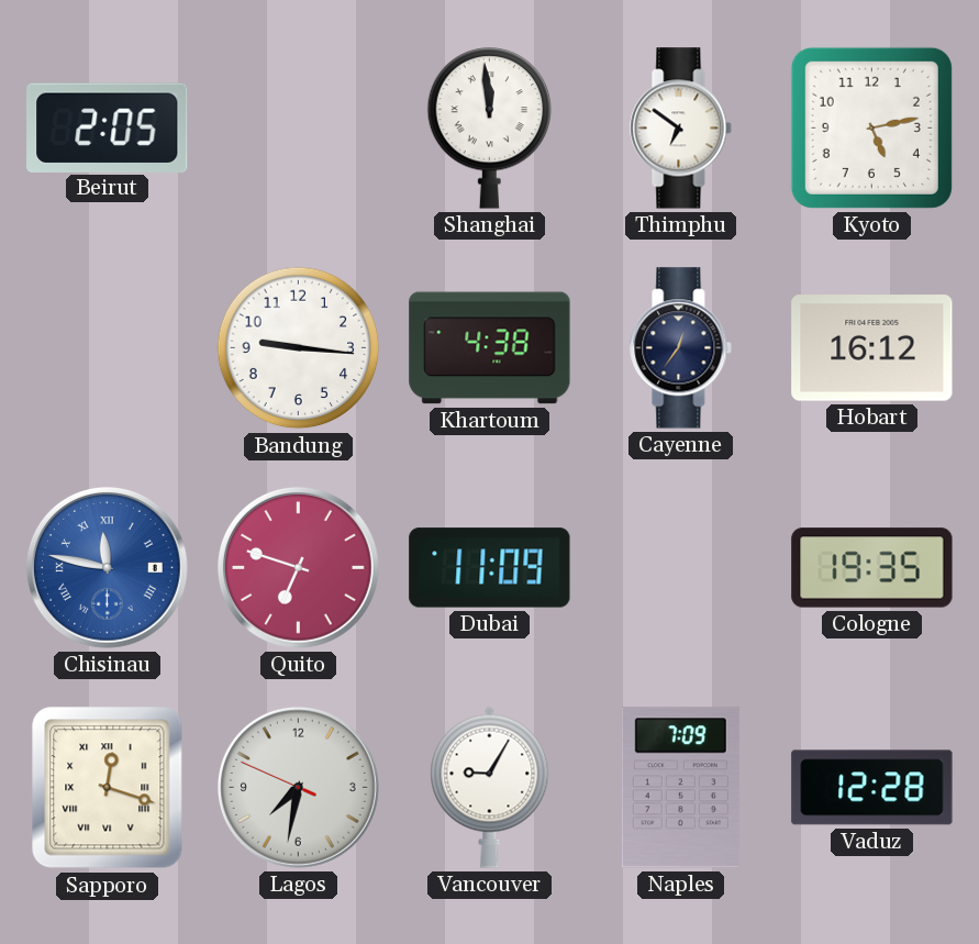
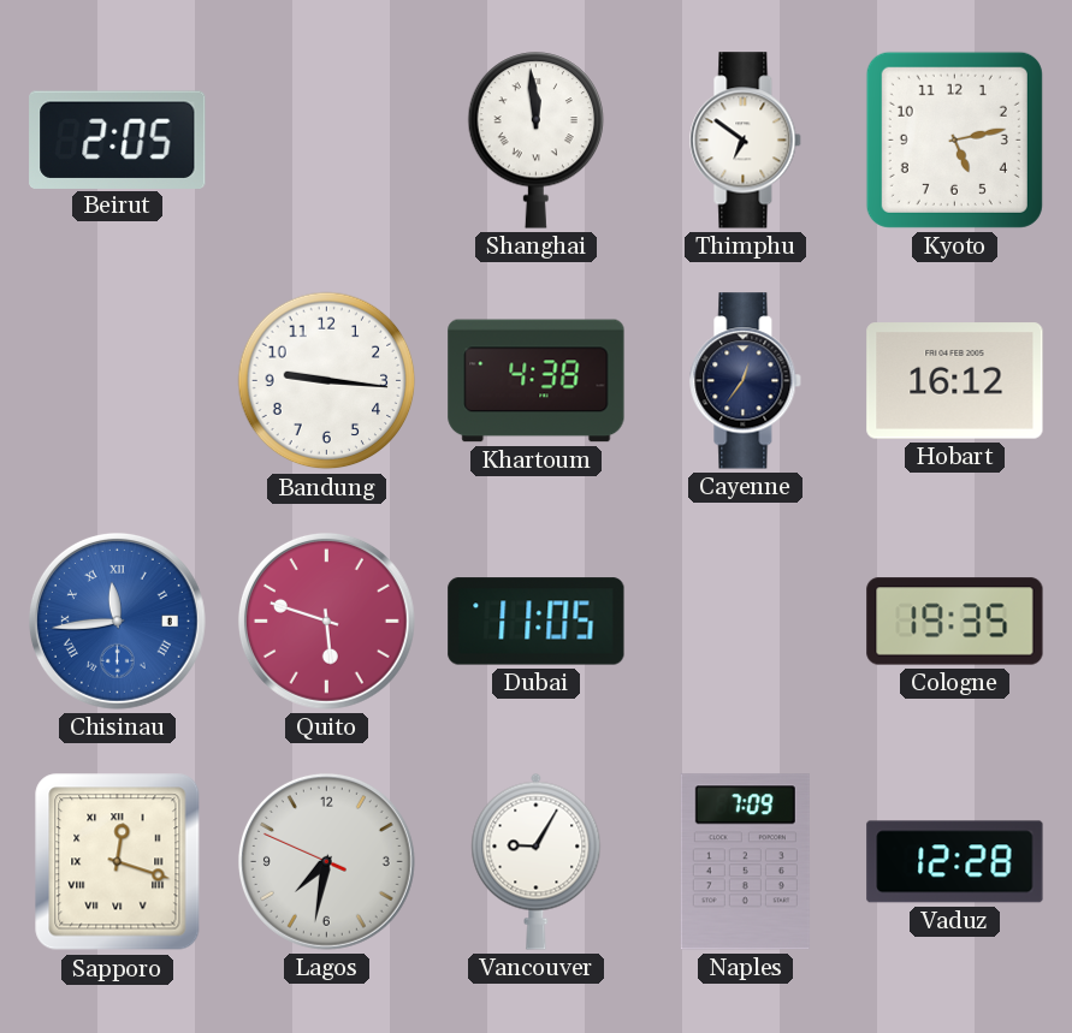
Chisinau: 11:47 -> 11:44
Quito: 6:48 -> 5:48
Dubai: 11:09 -> 11:05
